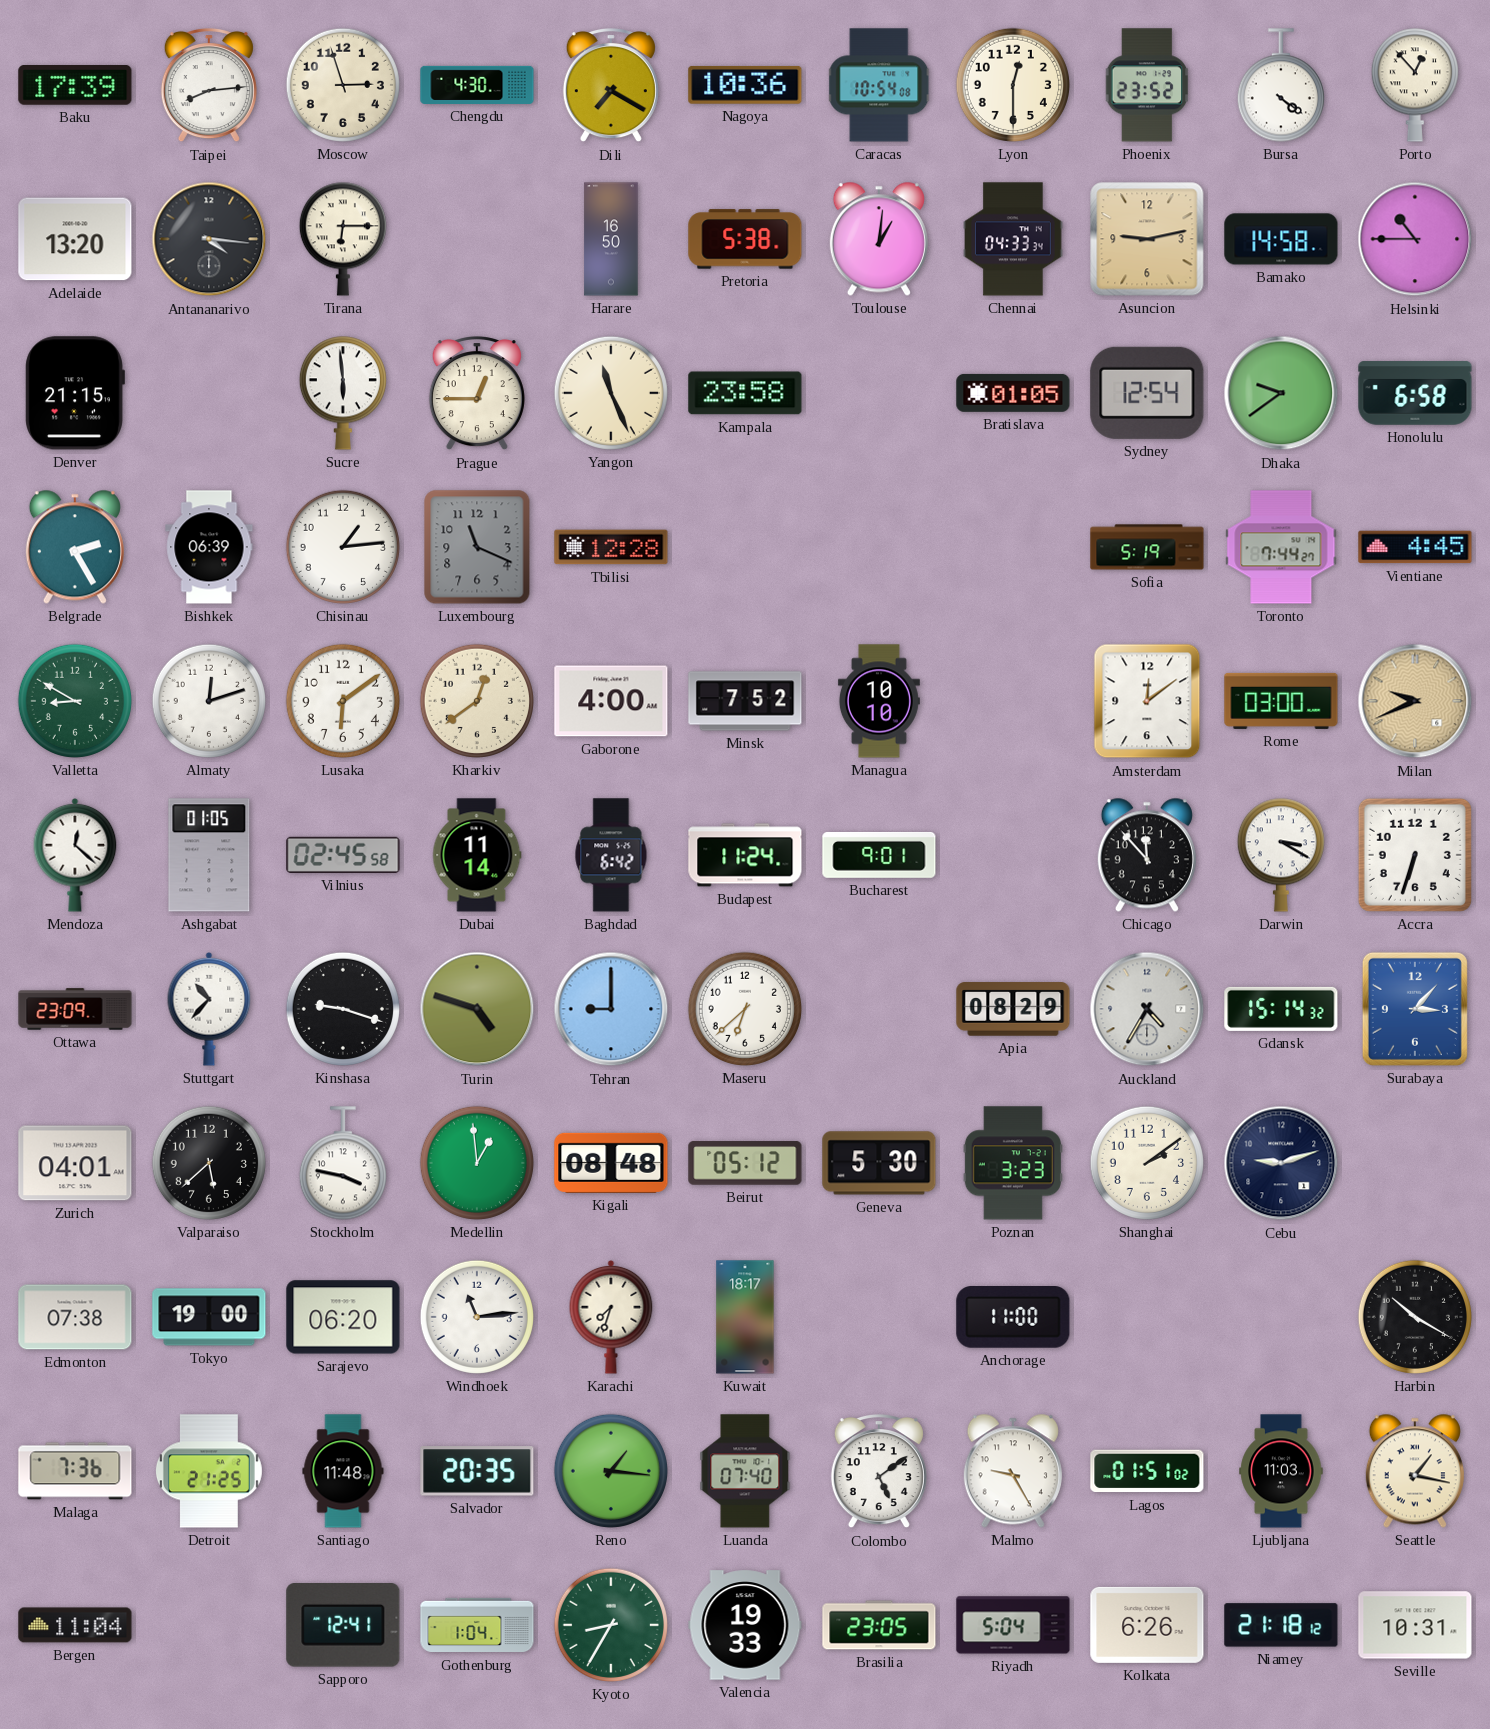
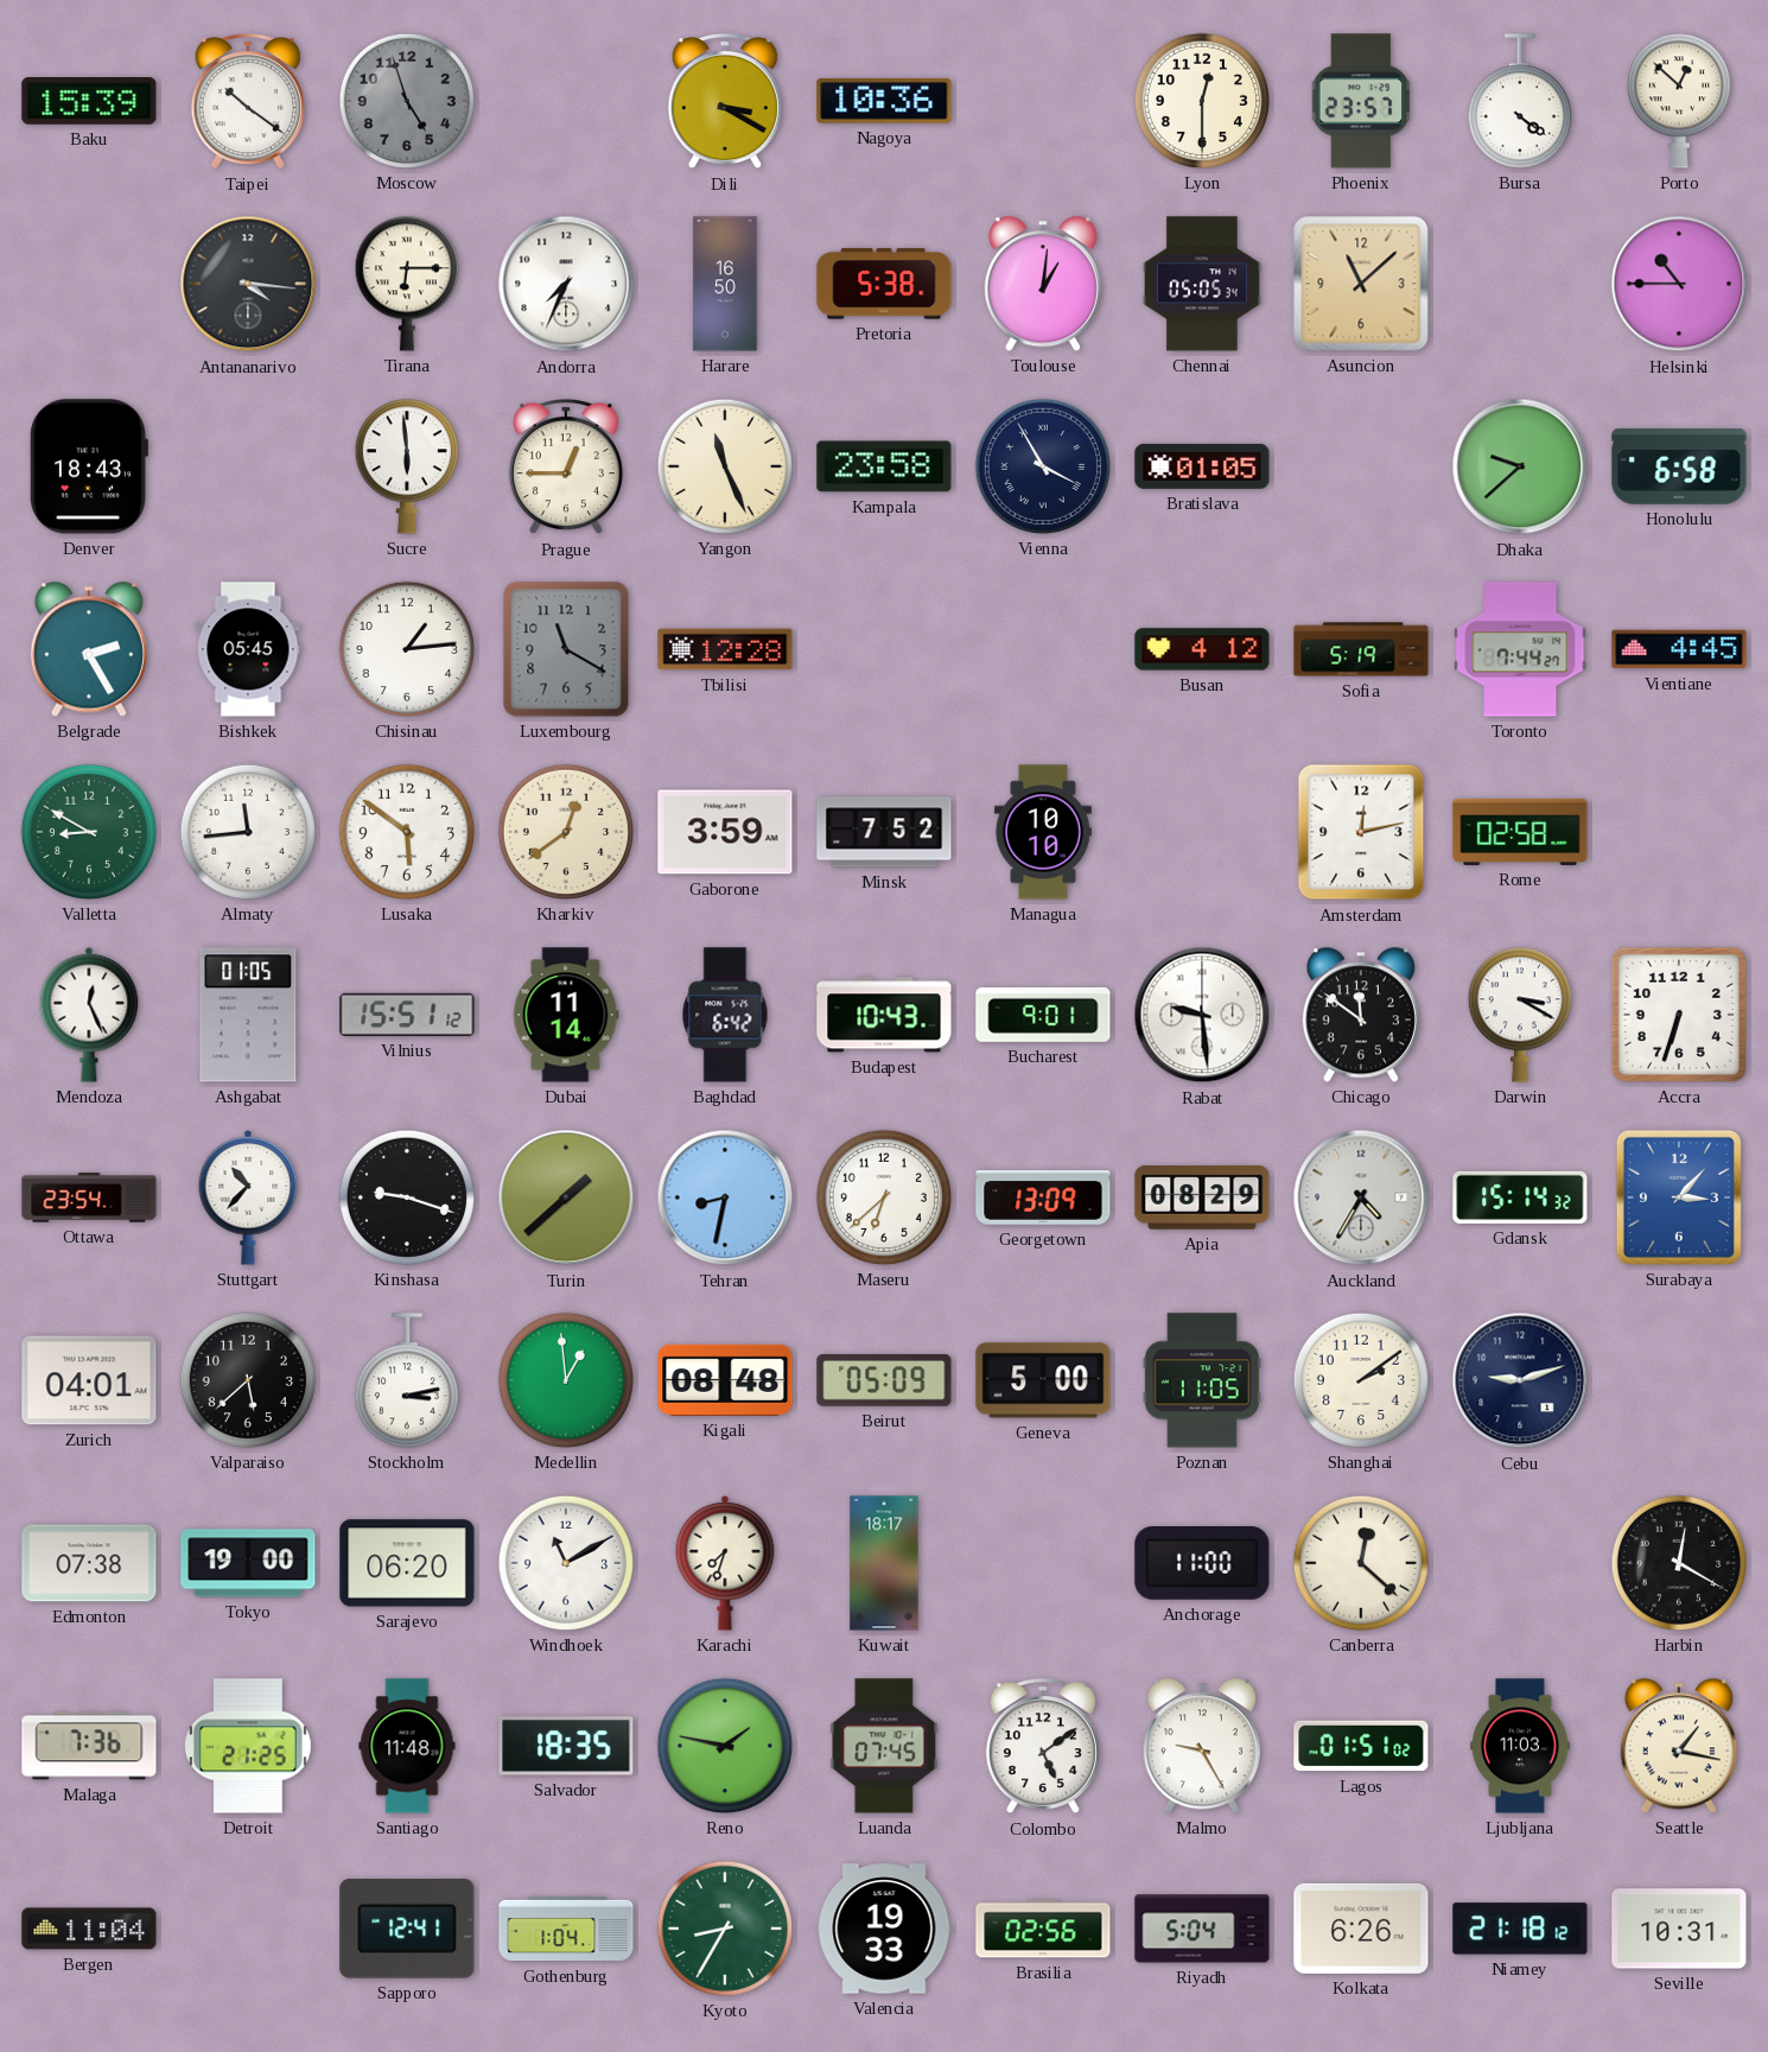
Baku: 17:39 -> 15:39
Taipei: 8:14 -> 10:21
Moscow: 2:57 -> 4:57
Moscow dial: cream -> grey
Chengdu: 4:30 -> none
Dili: 7:20 -> 3:20
Caracas: 10:54 -> none
Phoenix: 23:52 -> 23:57
Porto: 12:53 -> 12:52
Adelaide: 13:20 -> none
Andorra: none -> 7:34
Chennai: 04:33 -> 05:05
Asuncion: 9:13 -> 11:08
Bamako: 14:58 -> none
Denver: 21:15 -> 18:43
Vienna: none -> 3:55
Sydney: 12:54 -> none
Dhaka: 9:39 -> 9:38
Bishkek: 06:39 -> 05:45
Luxembourg: 11:19 -> 11:20
Busan: none -> 4:12
Almaty: 12:12 -> 11:44
Lusaka: 6:09 -> 5:51
Gaborone: 4:00 -> 3:59
Amsterdam: 12:09 -> 12:13
Rome: 03:00 -> 02:58
Milan: 9:41 -> none
Mendoza: 12:22 -> 12:26
Vilnius: 02:45 -> 15:51
Budapest: 11:24 -> 10:43
Rabat: none -> 9:29
Chicago: 11:53 -> 11:51
Ottawa: 23:09 -> 23:54
Turin: 4:48 -> 1:38
Tehran: 9:00 -> 8:32
Georgetown: none -> 13:09
Stockholm: 3:47 -> 3:13
Beirut: 05:12 -> 05:09
Geneva: 5:30 -> 5:00
Poznan: 3:23 -> 11:05
Windhoek: 11:14 -> 11:10
Canberra: none -> 12:22
Harbin: 10:20 -> 12:20
Salvador: 20:35 -> 18:35
Reno: 1:16 -> 1:47
Luanda: 07:40 -> 07:45
Brasilia: 23:05 -> 02:56
